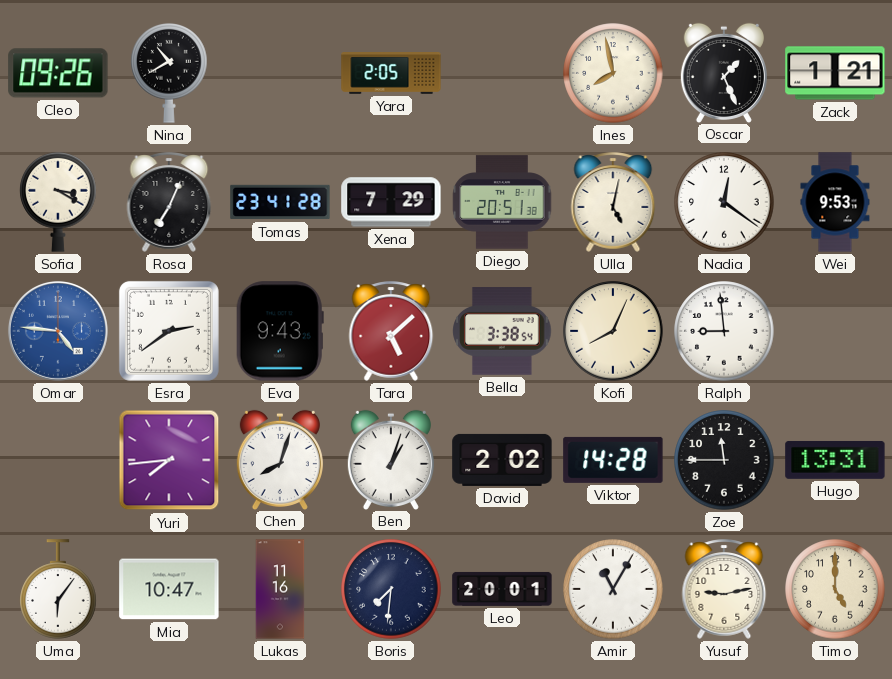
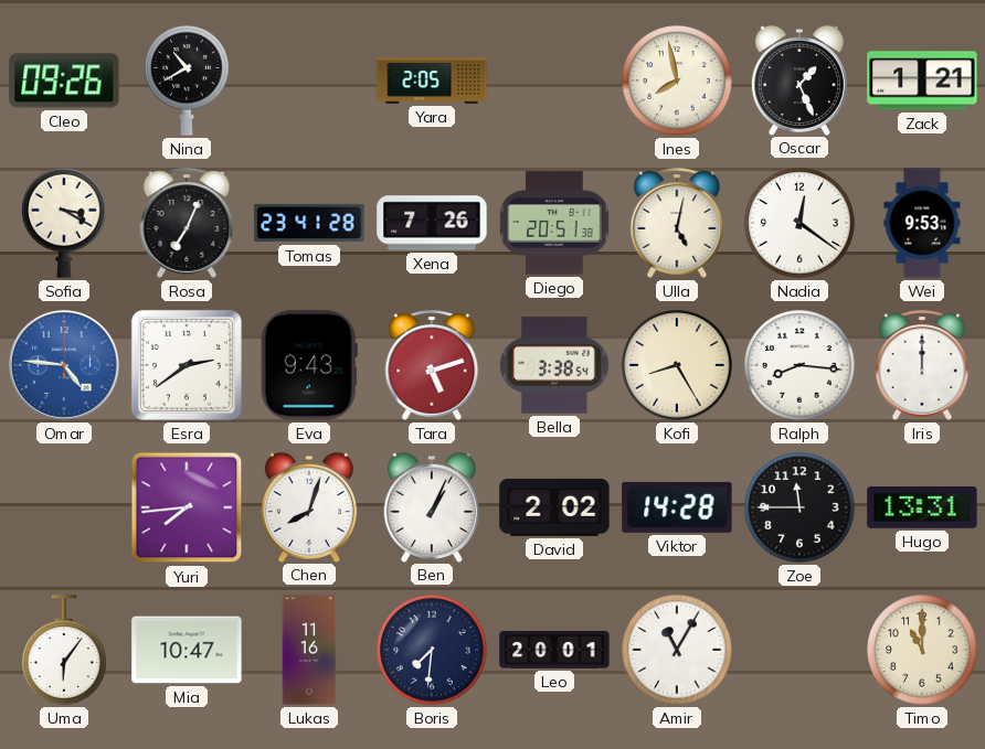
Xena: 7:29 -> 7:26
Tara: 5:08 -> 5:12
Kofi: 8:04 -> 8:25
Ralph: 8:59 -> 8:16
Iris: none -> 12:00
Ben: 1:03 -> 1:04
Yusuf: 9:13 -> none
Timo: 5:00 -> 11:00
